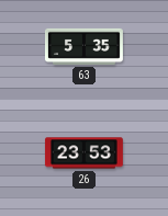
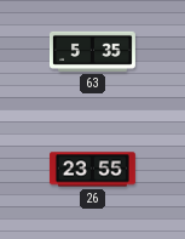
26: 23:53 -> 23:55
